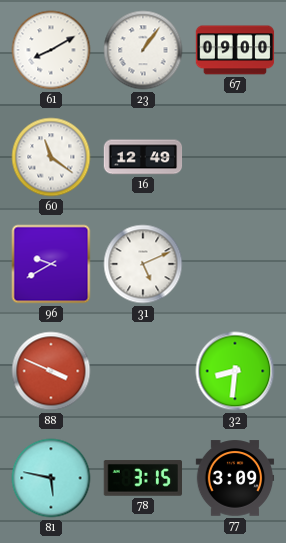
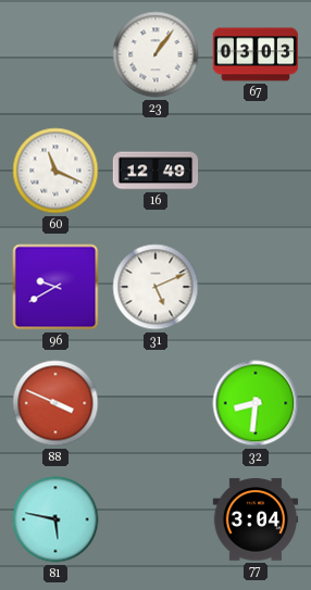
61: 8:10 -> none
67: 09:00 -> 03:03
60: 11:21 -> 11:19
78: 3:15 -> none
77: 3:09 -> 3:04
